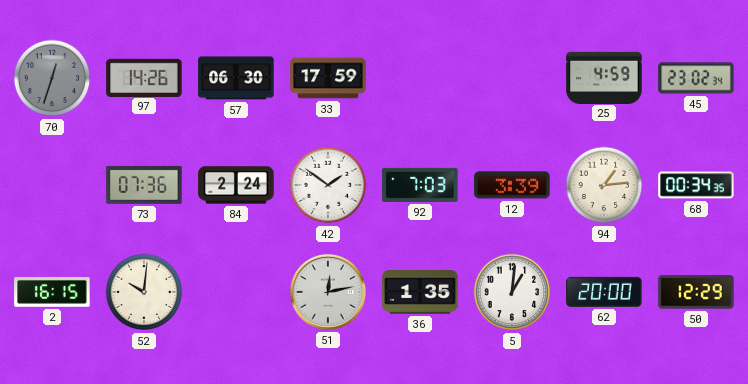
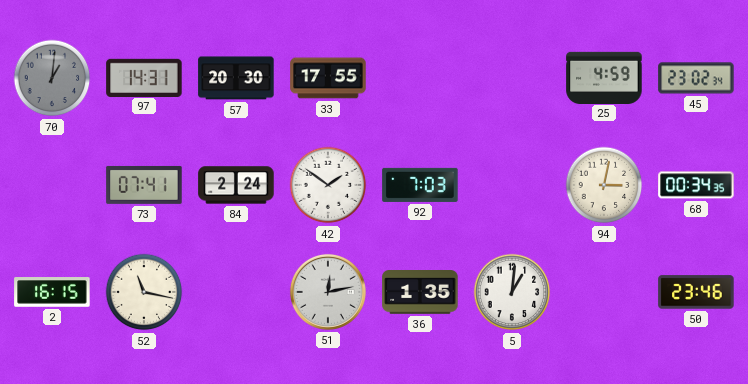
70: 12:33 -> 1:01
97: 14:26 -> 14:31
57: 06:30 -> 20:30
33: 17:59 -> 17:55
73: 07:36 -> 07:41
12: 3:39 -> none
94: 1:14 -> 3:02
52: 10:01 -> 11:17
62: 20:00 -> none
50: 12:29 -> 23:46
